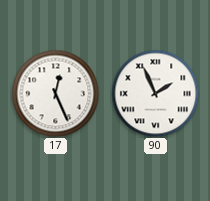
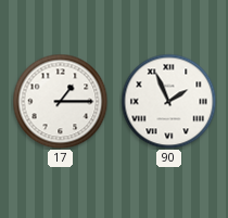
17: 12:26 -> 1:15
